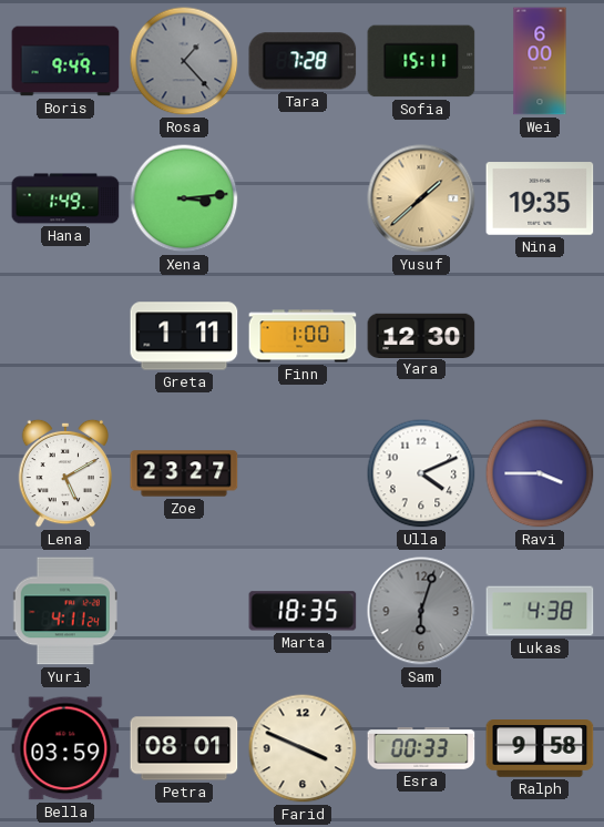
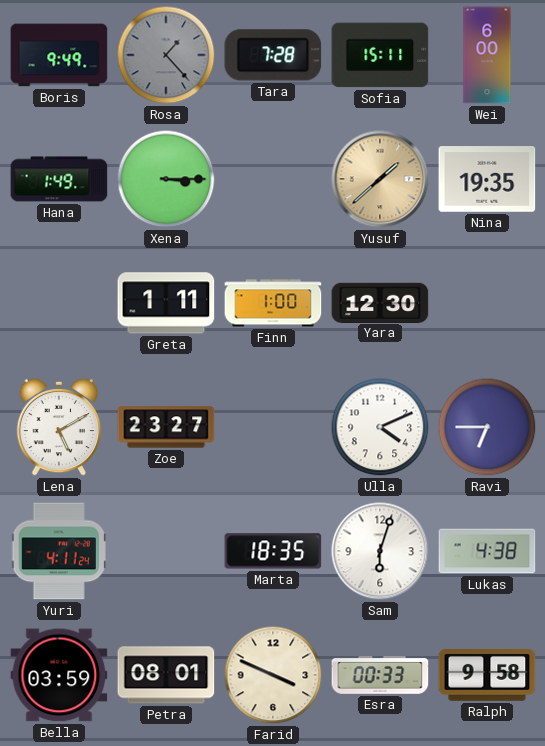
Xena: 3:14 -> 3:15
Ravi: 3:45 -> 6:45
Sam dial: grey -> white
